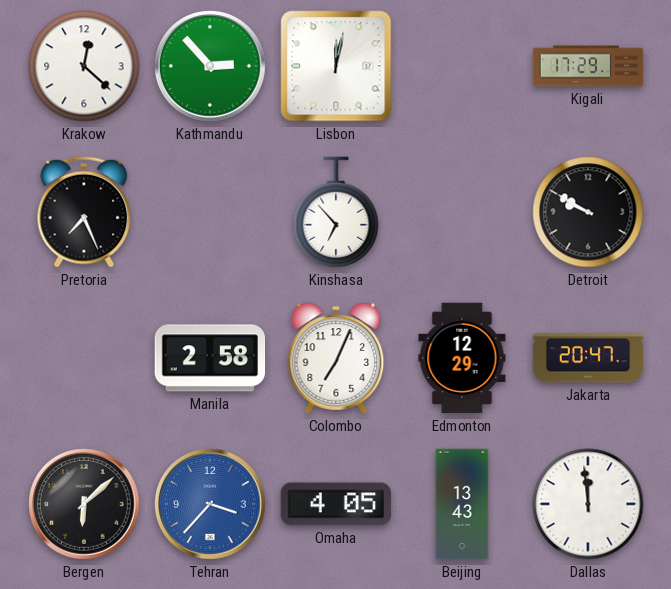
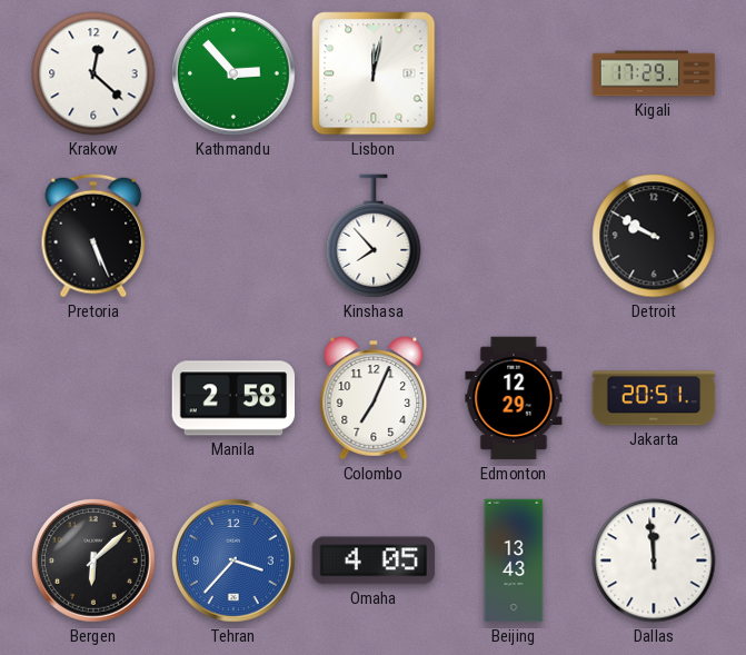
Pretoria: 7:26 -> 5:26
Kinshasa: 6:53 -> 7:53
Jakarta: 20:47 -> 20:51
